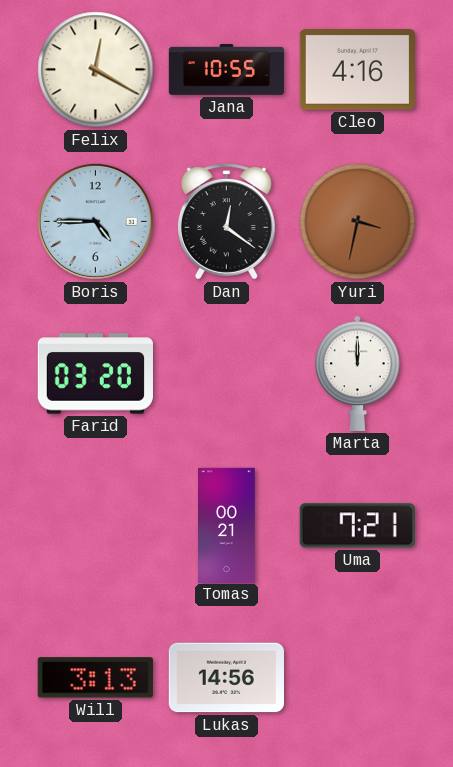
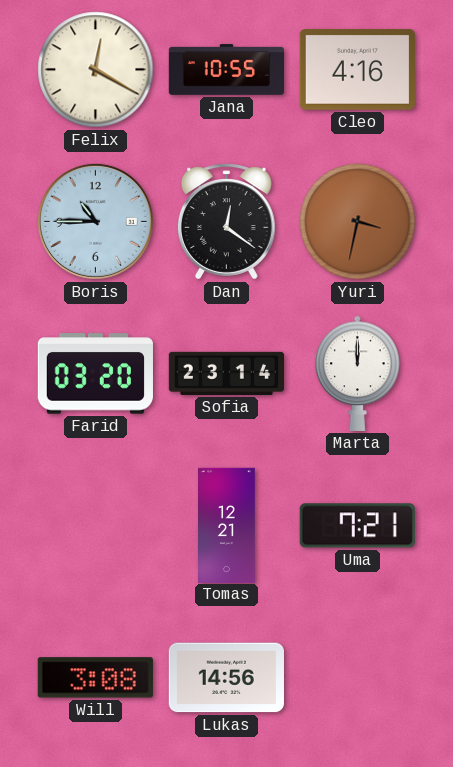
Boris: 4:45 -> 10:45
Sofia: none -> 23:14
Tomas: 00:21 -> 12:21
Will: 3:13 -> 3:08
